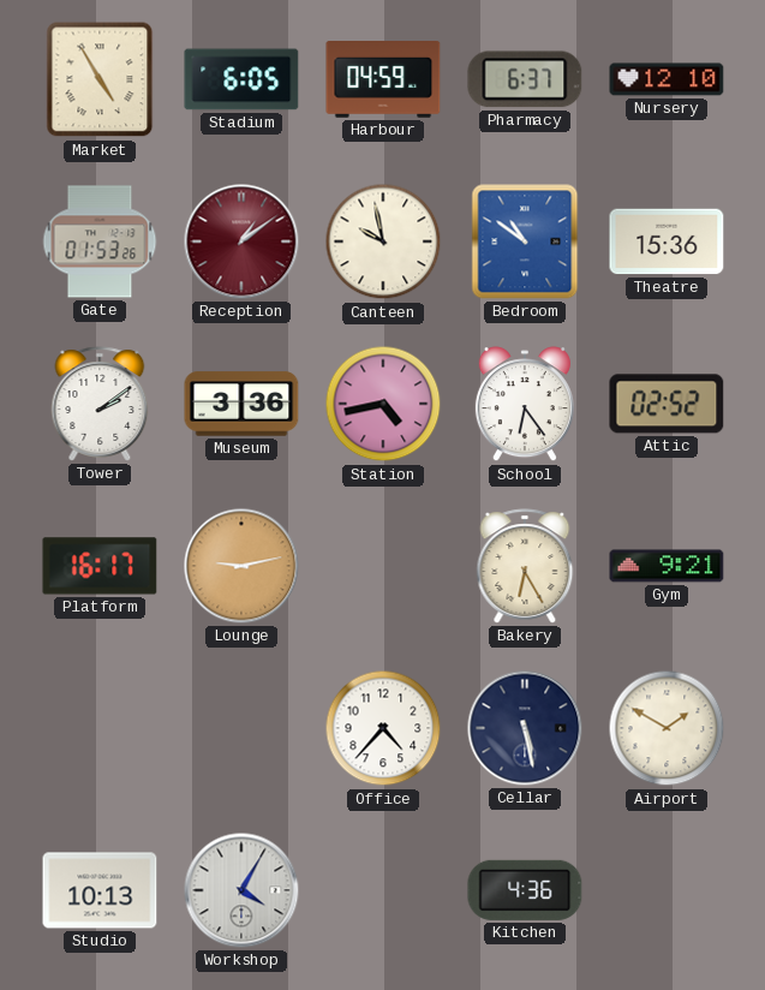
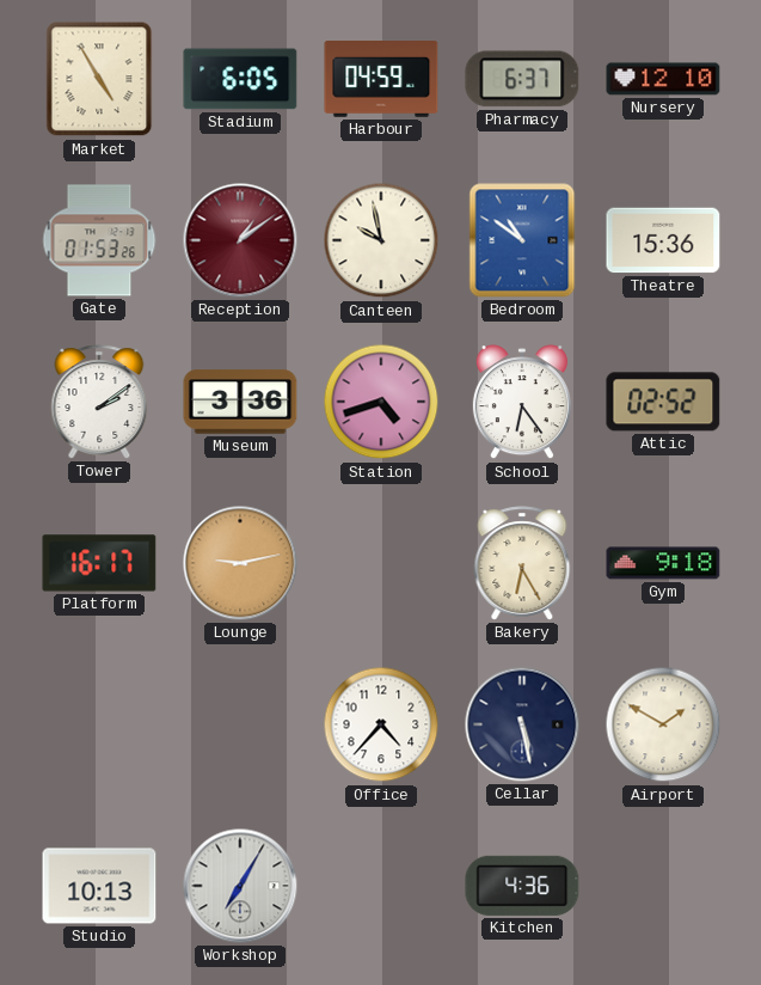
Station: 4:43 -> 4:42
Gym: 9:21 -> 9:18
Workshop: 4:05 -> 7:05
